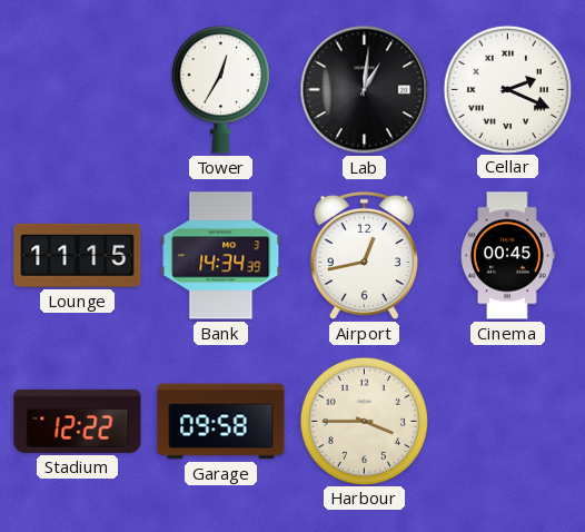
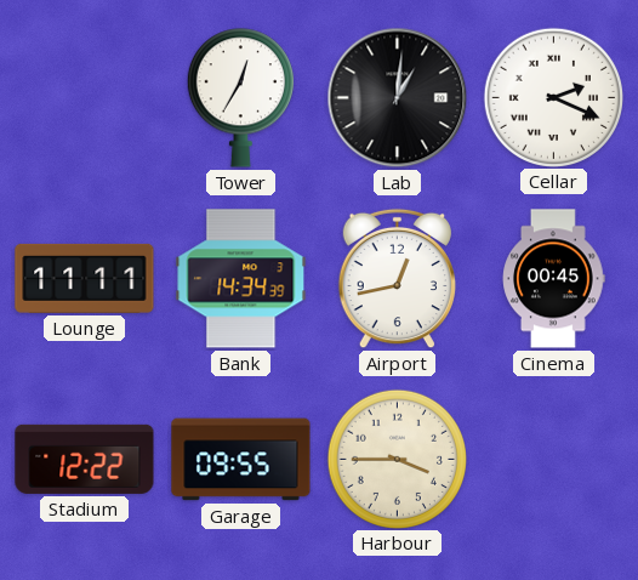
Lounge: 11:15 -> 11:11
Garage: 09:58 -> 09:55
